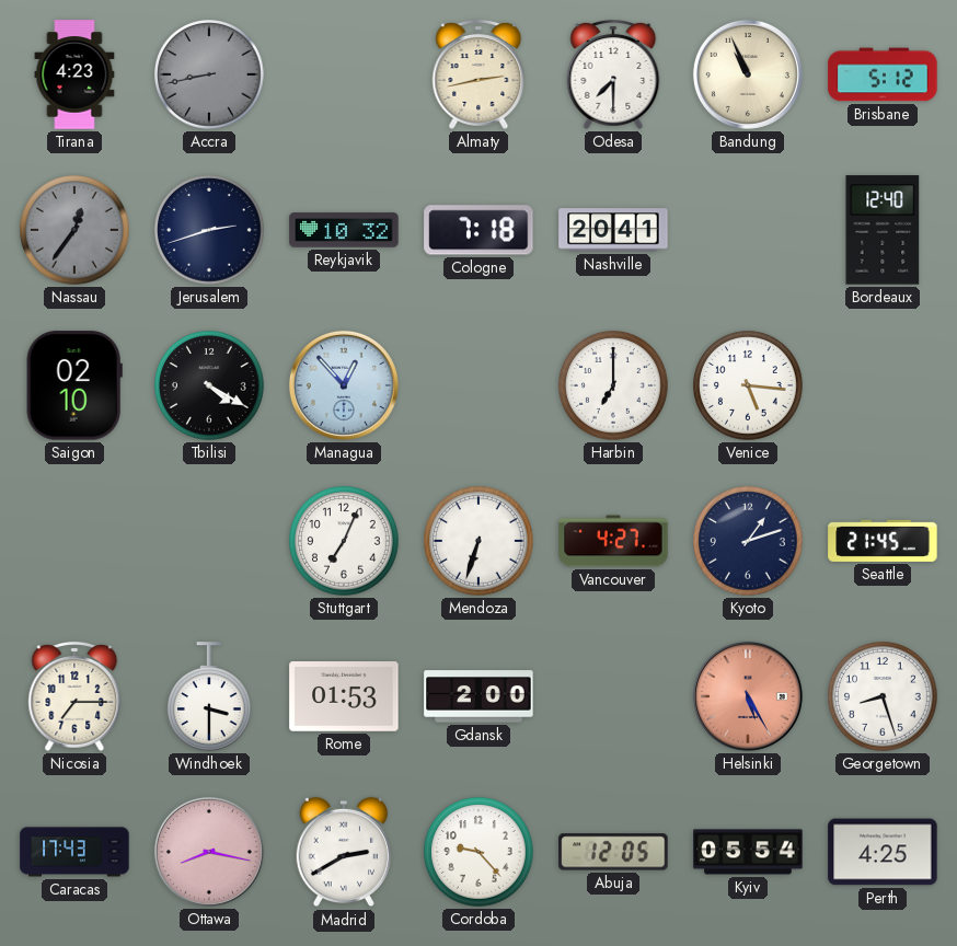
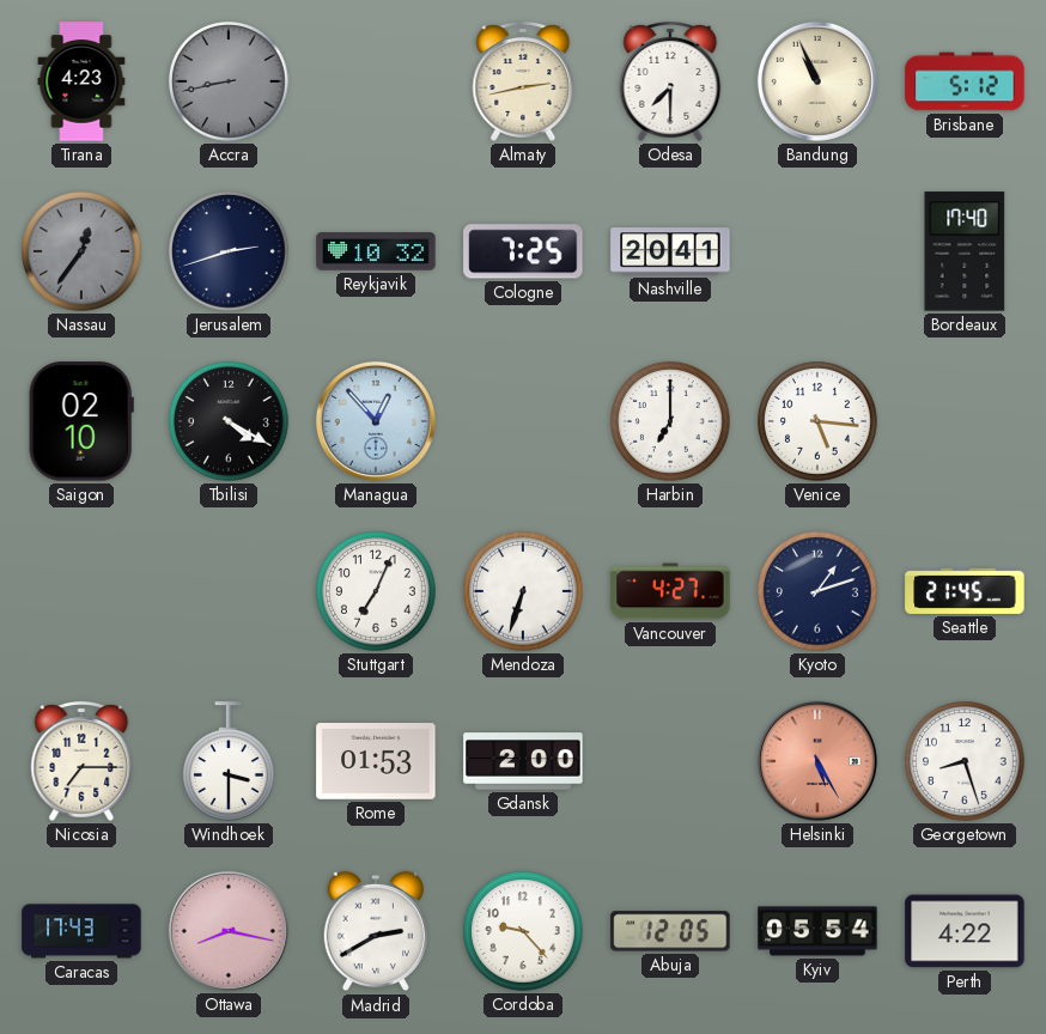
Cologne: 7:18 -> 7:25
Bordeaux: 12:40 -> 17:40
Perth: 4:25 -> 4:22
